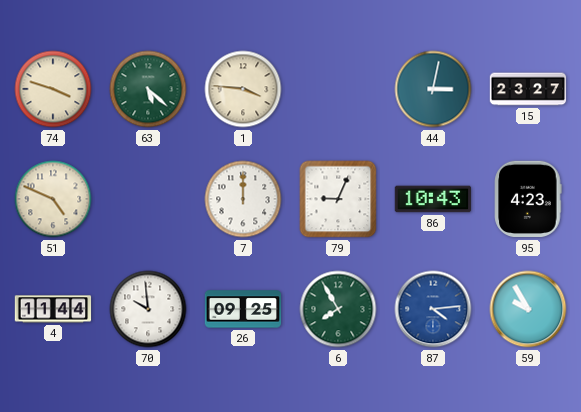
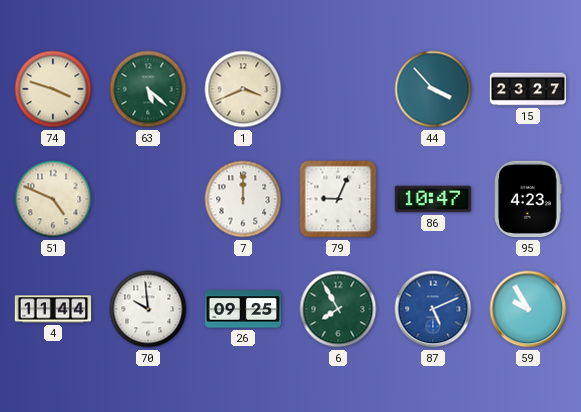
1: 3:46 -> 3:41
44: 3:02 -> 3:53
86: 10:43 -> 10:47
87: 4:14 -> 5:11
